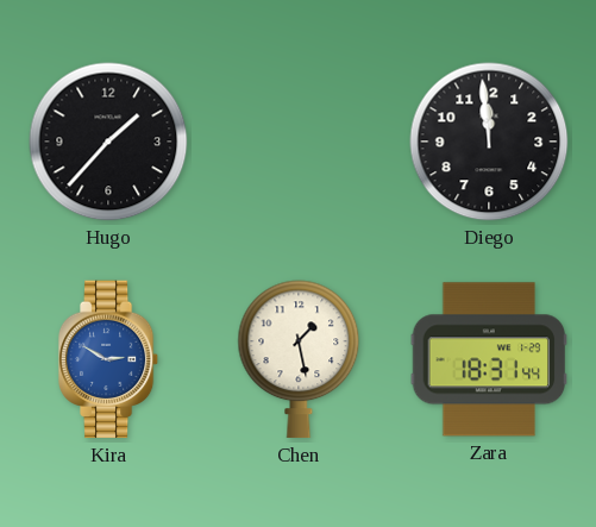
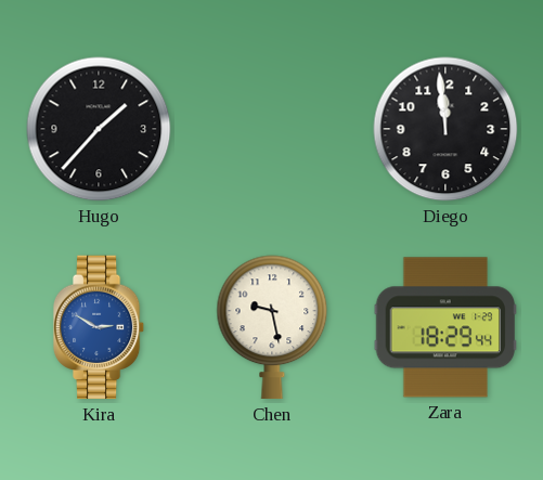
Chen: 1:28 -> 9:28
Zara: 18:31 -> 18:29
